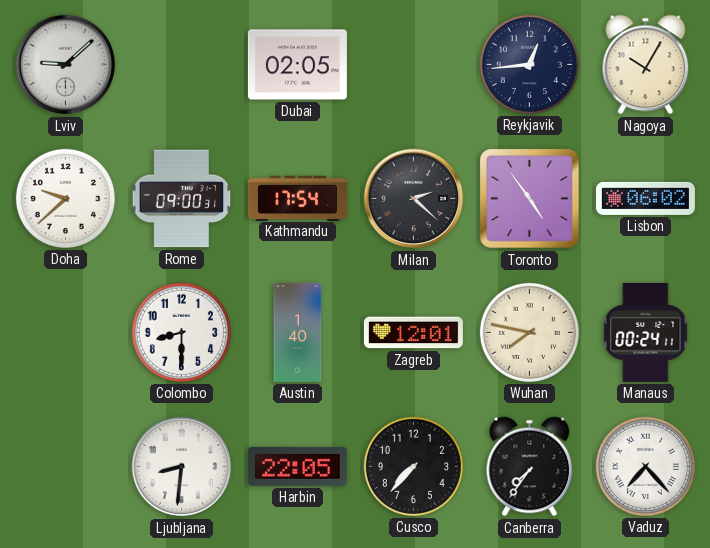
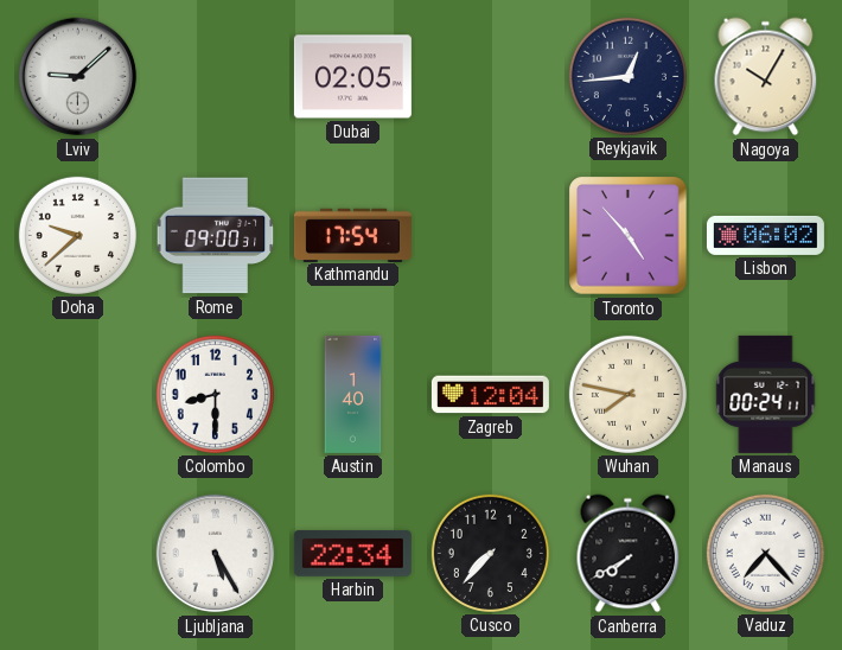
Milan: 2:22 -> none
Toronto: 4:54 -> 4:53
Zagreb: 12:01 -> 12:04
Ljubljana: 8:31 -> 5:25
Harbin: 22:05 -> 22:34
Canberra: 7:36 -> 7:40
